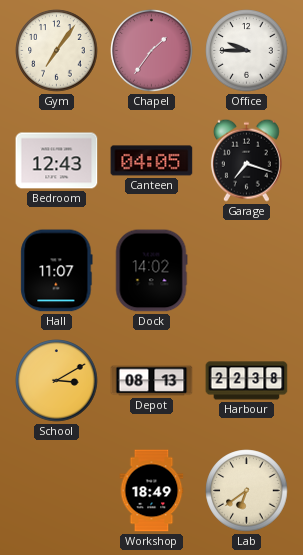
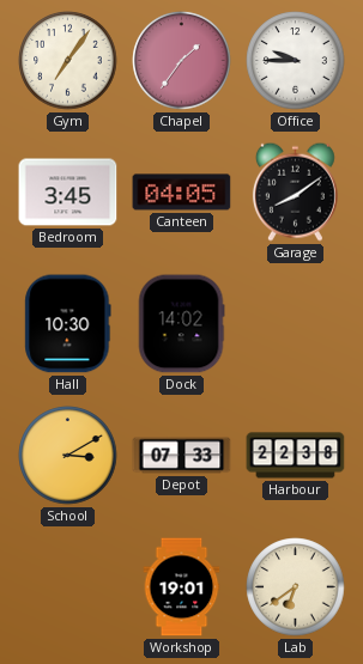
Bedroom: 12:43 -> 3:45
Garage: 7:18 -> 8:09
Hall: 11:07 -> 10:30
Depot: 08:13 -> 07:33
Workshop: 18:49 -> 19:01
